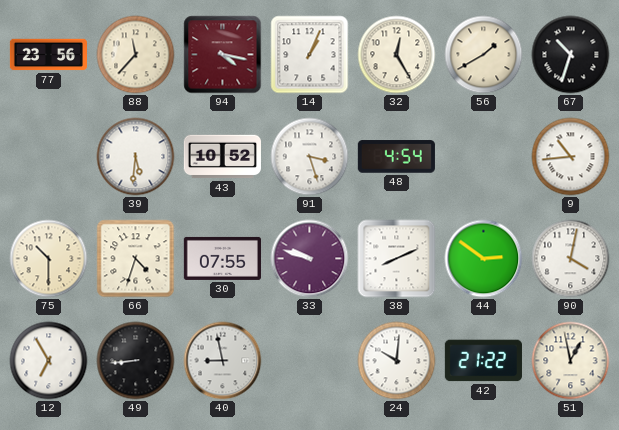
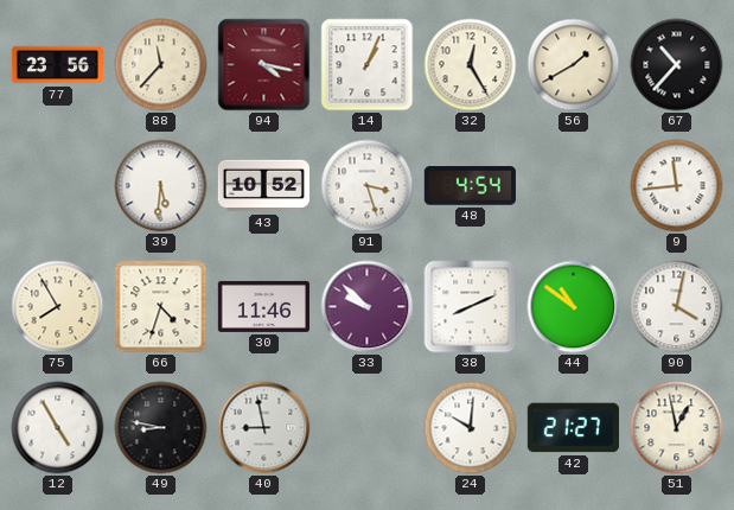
67: 10:33 -> 10:37
9: 10:44 -> 11:44
75: 10:30 -> 7:55
30: 07:55 -> 11:46
33: 9:48 -> 9:52
44: 2:51 -> 10:51
12: 6:55 -> 4:55
49: 8:44 -> 8:47
42: 21:22 -> 21:27
